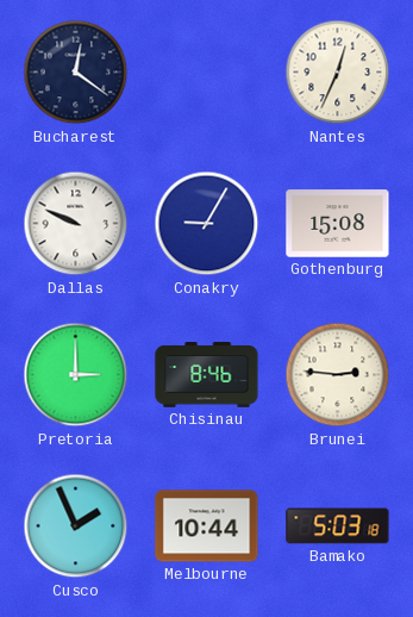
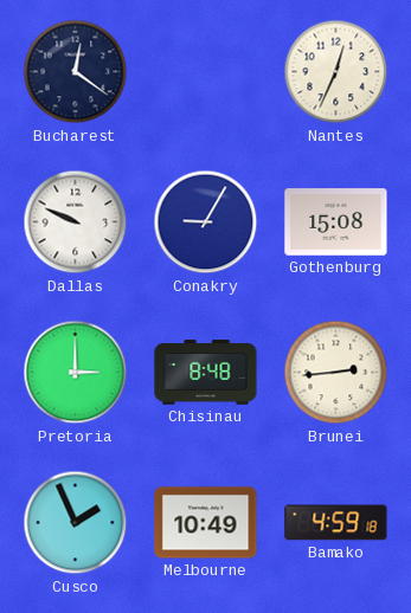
Chisinau: 8:46 -> 8:48
Brunei: 2:46 -> 2:44
Melbourne: 10:44 -> 10:49
Bamako: 5:03 -> 4:59
